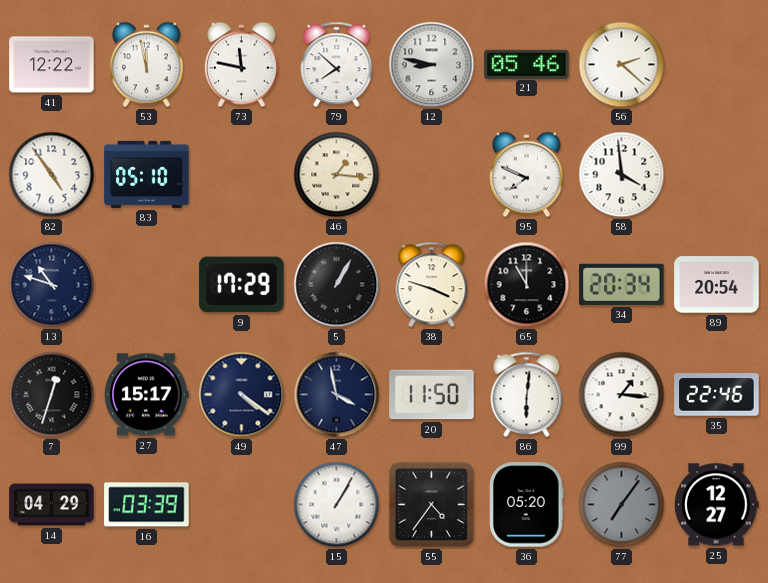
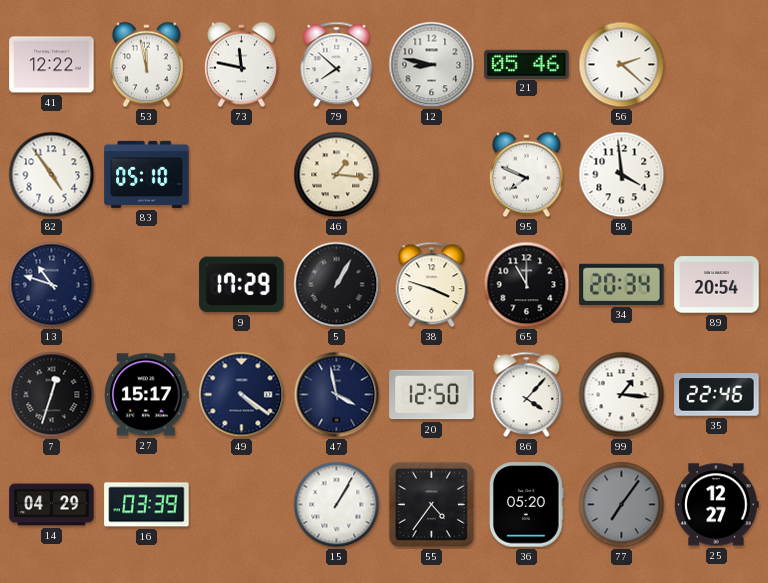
20: 11:50 -> 12:50
86: 6:01 -> 4:07
